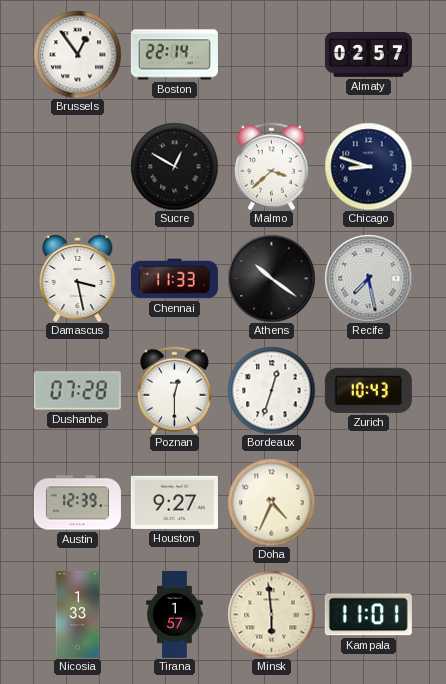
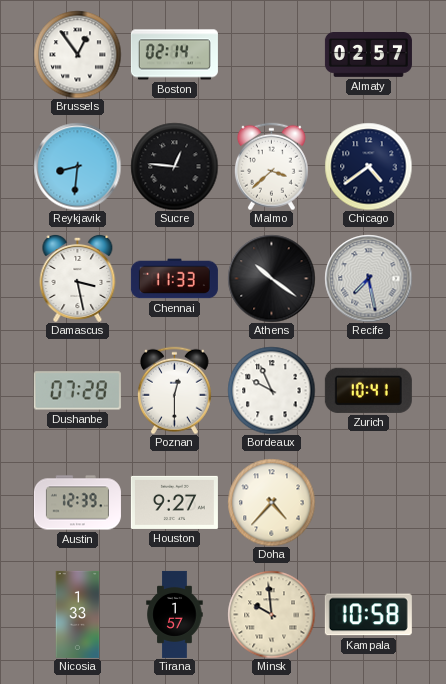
Boston: 22:14 -> 02:14
Reykjavik: none -> 8:31
Sucre: 12:50 -> 12:46
Chicago: 8:48 -> 4:39
Bordeaux: 12:33 -> 9:56
Zurich: 10:43 -> 10:41
Doha: 4:34 -> 4:37
Minsk: 5:59 -> 9:59
Kampala: 11:01 -> 10:58
